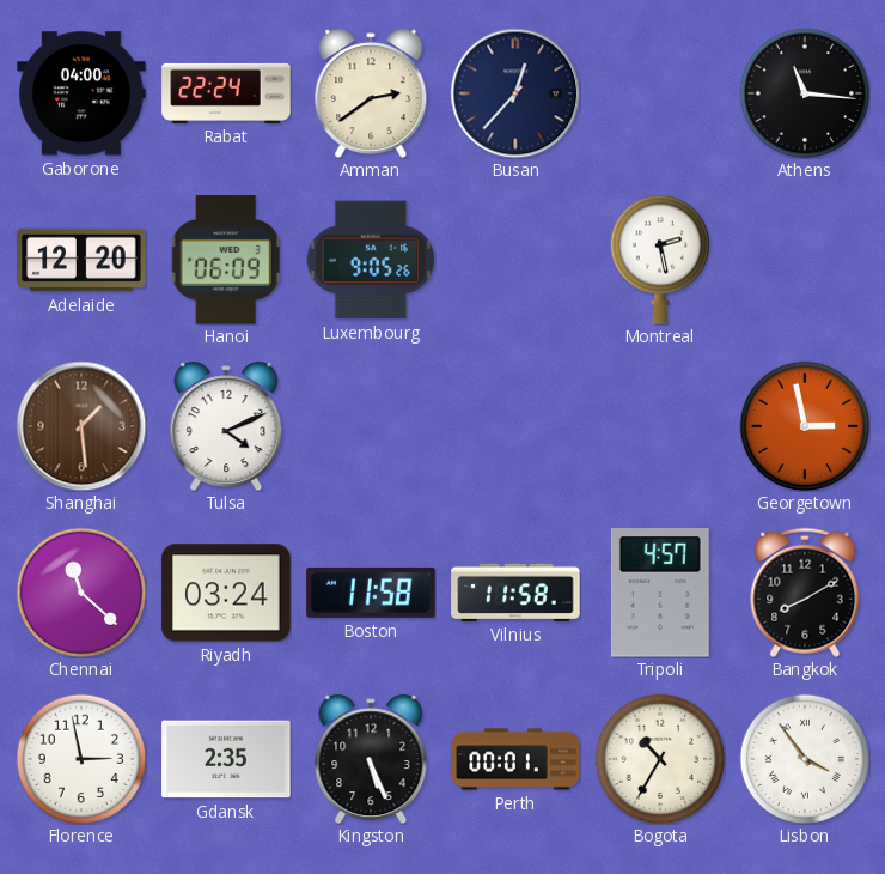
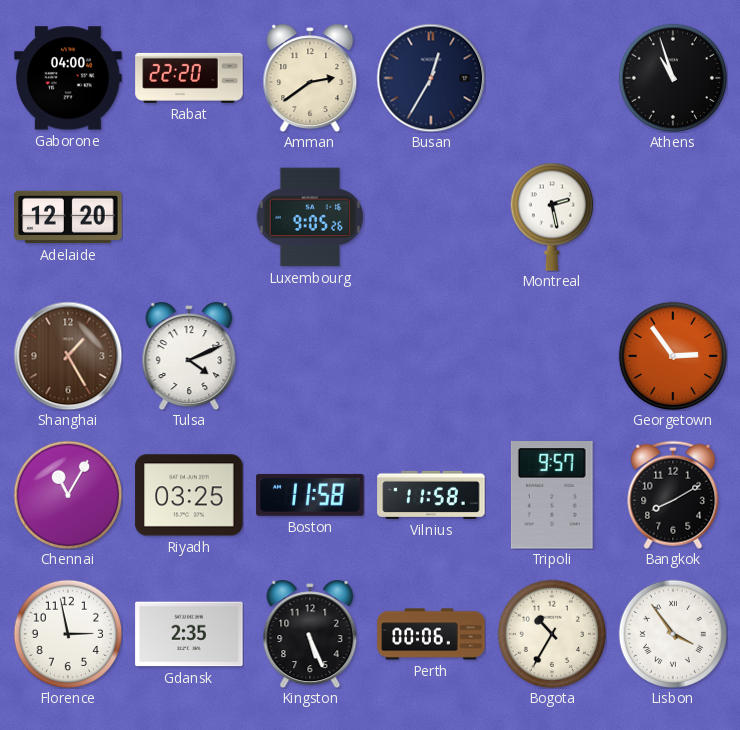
Rabat: 22:24 -> 22:20
Busan: 12:37 -> 12:35
Athens: 11:16 -> 10:57
Hanoi: 06:09 -> none
Shanghai: 1:29 -> 1:25
Georgetown: 2:58 -> 2:54
Chennai: 11:22 -> 11:05
Riyadh: 03:24 -> 03:25
Tripoli: 4:57 -> 9:57
Perth: 00:01 -> 00:06
